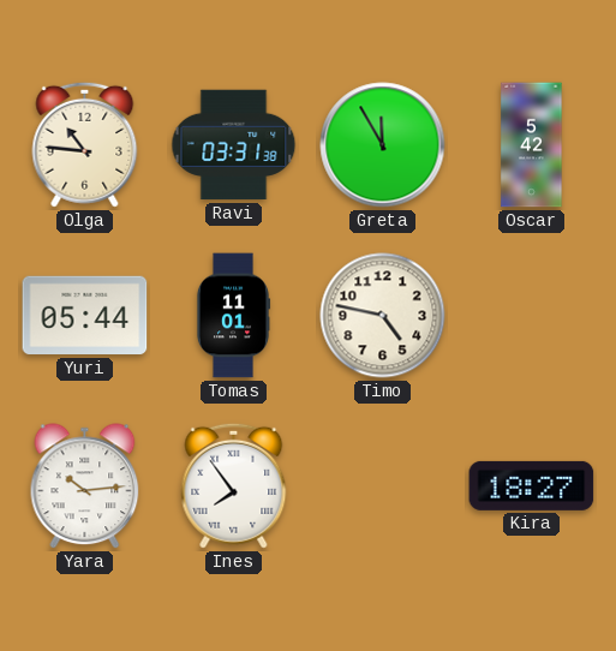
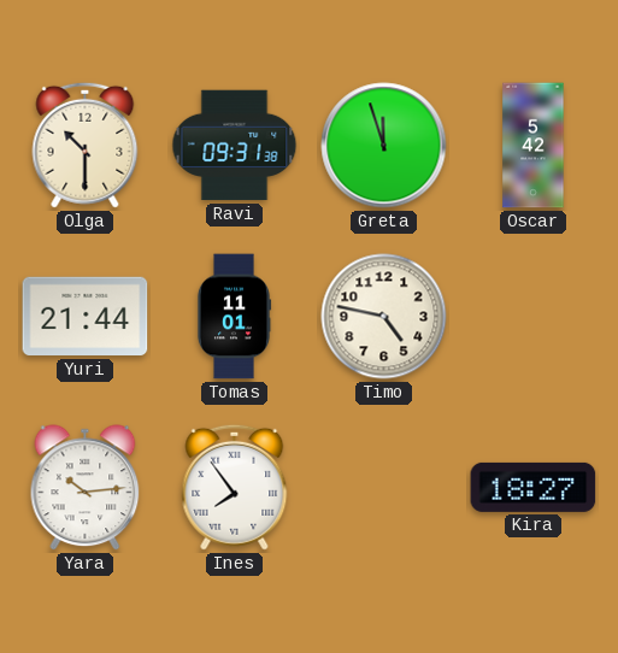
Olga: 10:46 -> 10:30
Ravi: 03:31 -> 09:31
Greta: 11:55 -> 11:57
Yuri: 05:44 -> 21:44
